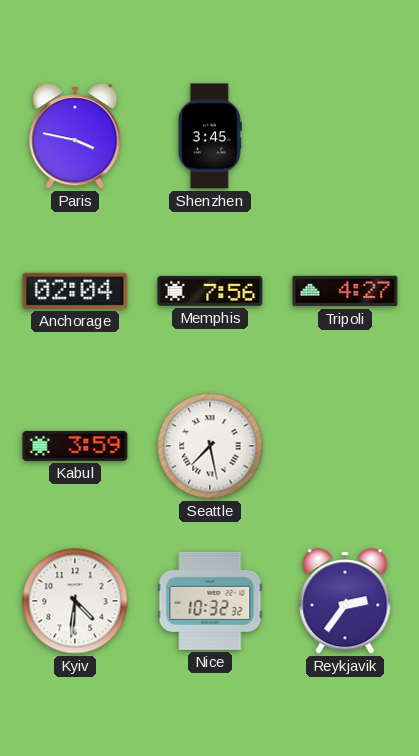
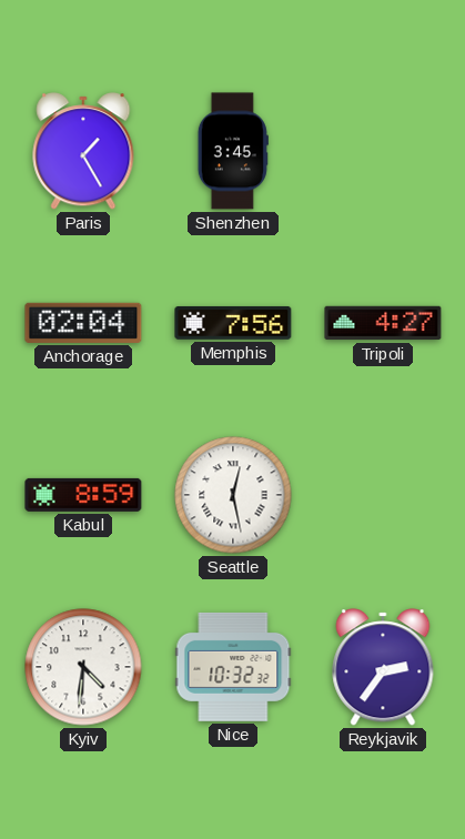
Paris: 3:47 -> 1:25
Kabul: 3:59 -> 8:59
Seattle: 7:28 -> 12:28
